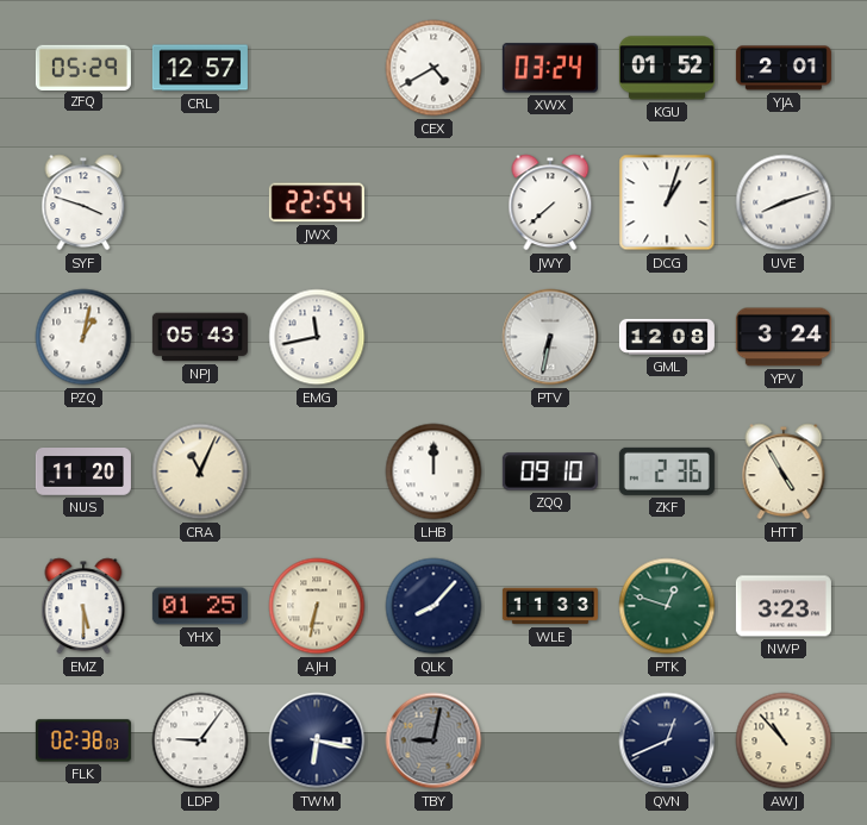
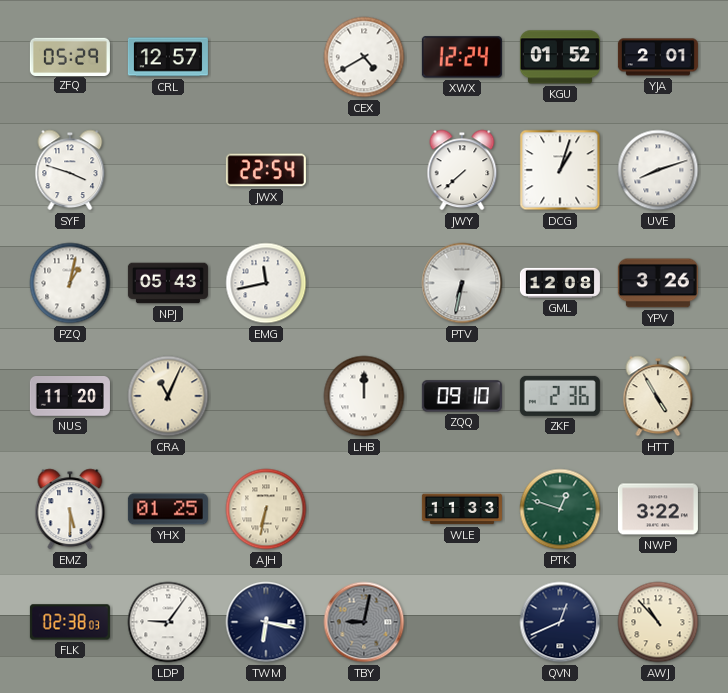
XWX: 03:24 -> 12:24
YPV: 3:24 -> 3:26
QLK: 8:07 -> none
NWP: 3:23 -> 3:22
